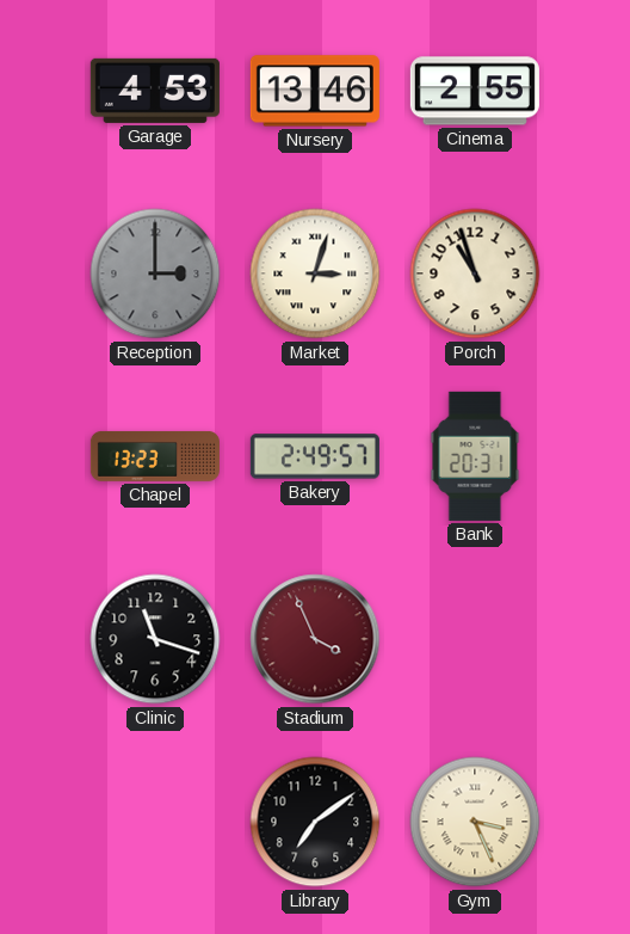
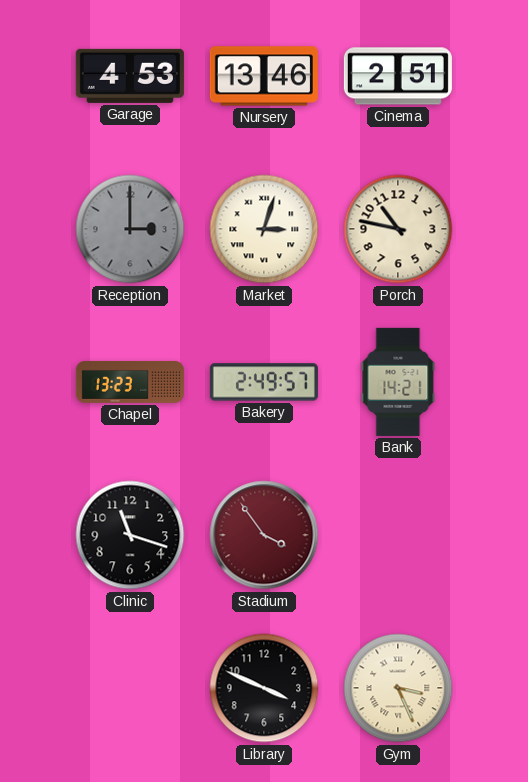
Cinema: 2:55 -> 2:51
Porch: 10:57 -> 10:47
Bank: 20:31 -> 14:21
Stadium: 3:56 -> 3:54
Library: 7:09 -> 3:49
